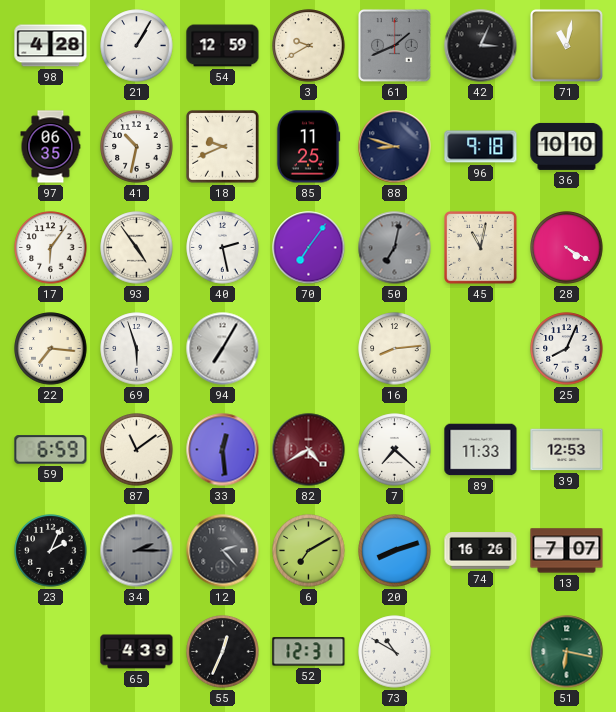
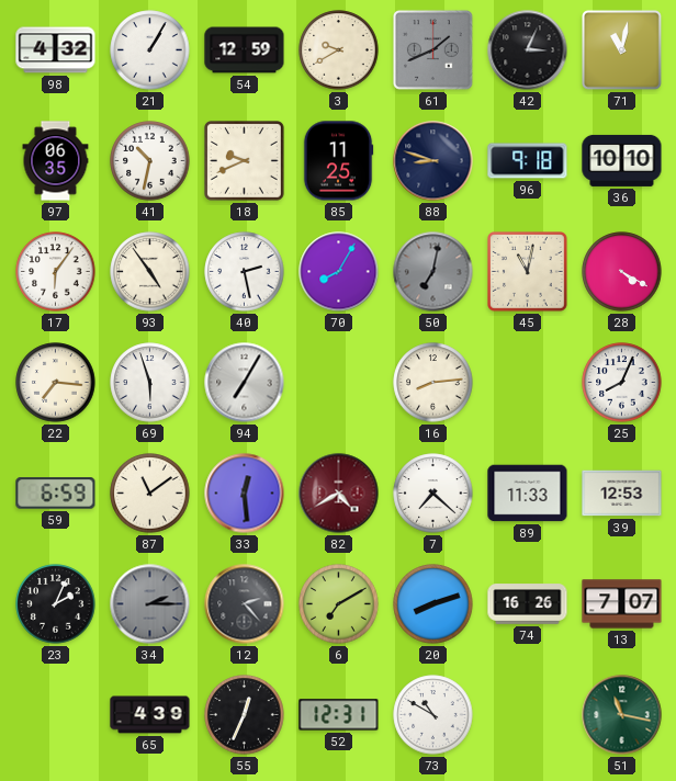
98: 4:28 -> 4:32
70: 7:06 -> 8:05
51: 6:17 -> 11:17
